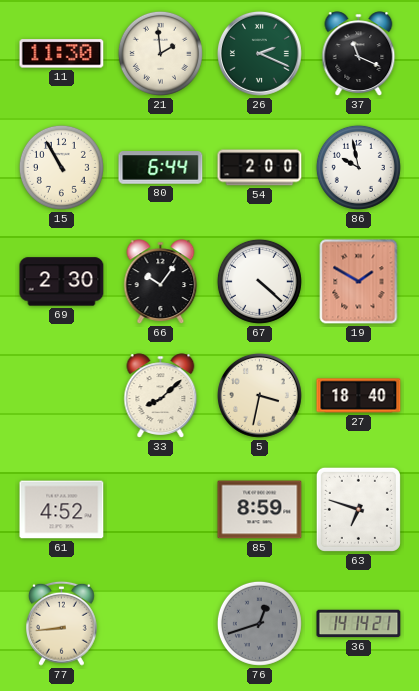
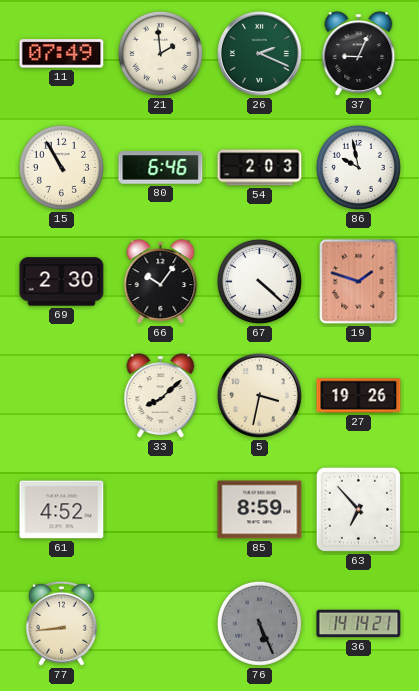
11: 11:30 -> 07:49
37: 11:19 -> 9:04
80: 6:44 -> 6:46
54: 2:00 -> 2:03
19: 1:50 -> 1:48
27: 18:40 -> 19:26
63: 6:48 -> 6:53
76: 12:42 -> 5:26
